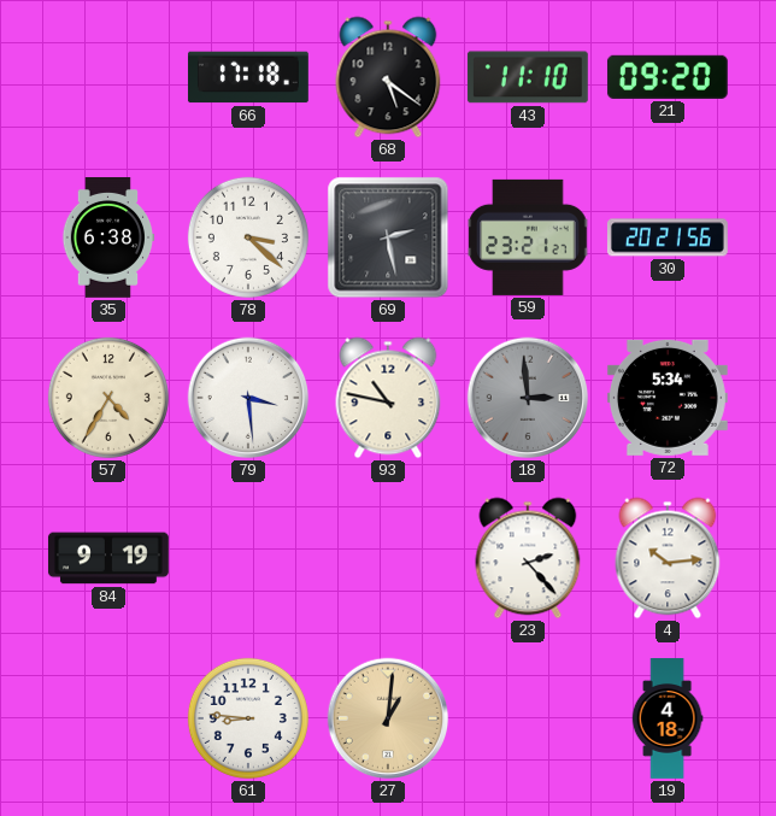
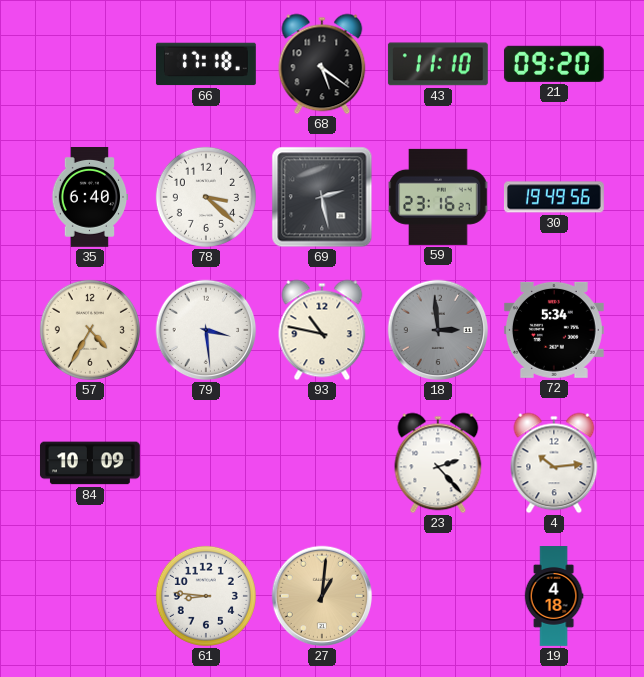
35: 6:38 -> 6:40
59: 23:21 -> 23:16
30: 20:21 -> 19:49
84: 9:19 -> 10:09
